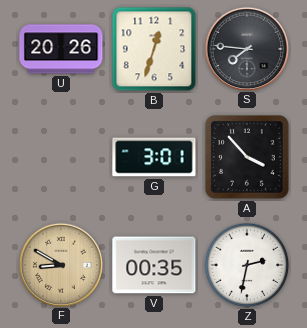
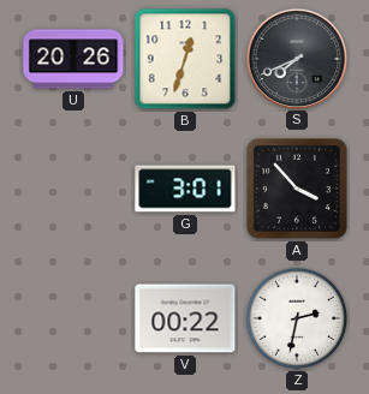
S: 7:46 -> 7:41
F: 8:50 -> none
V: 00:35 -> 00:22
